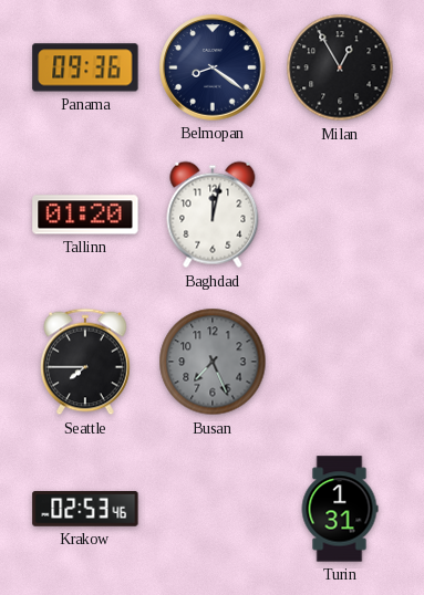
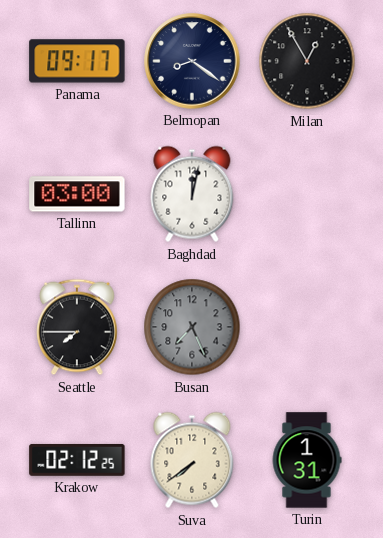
Panama: 09:36 -> 09:17
Tallinn: 01:20 -> 03:00
Krakow: 02:53 -> 02:12
Suva: none -> 7:39
